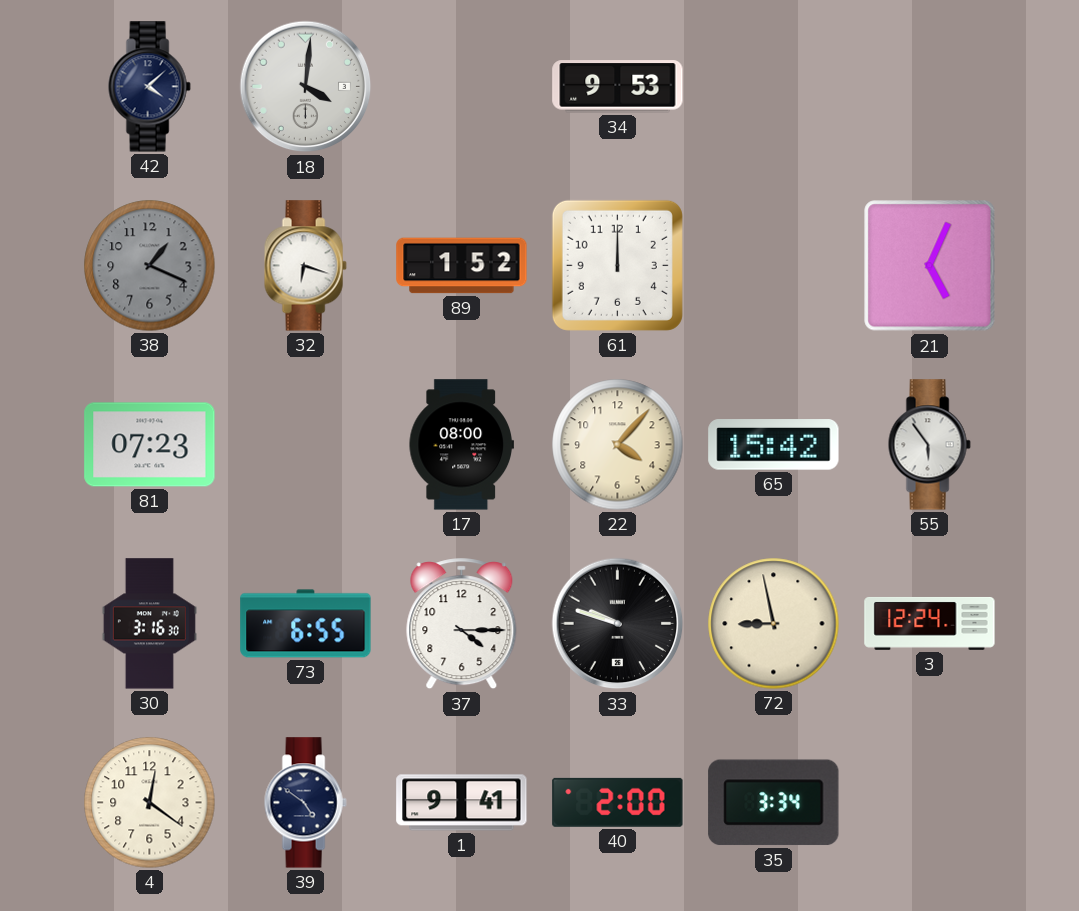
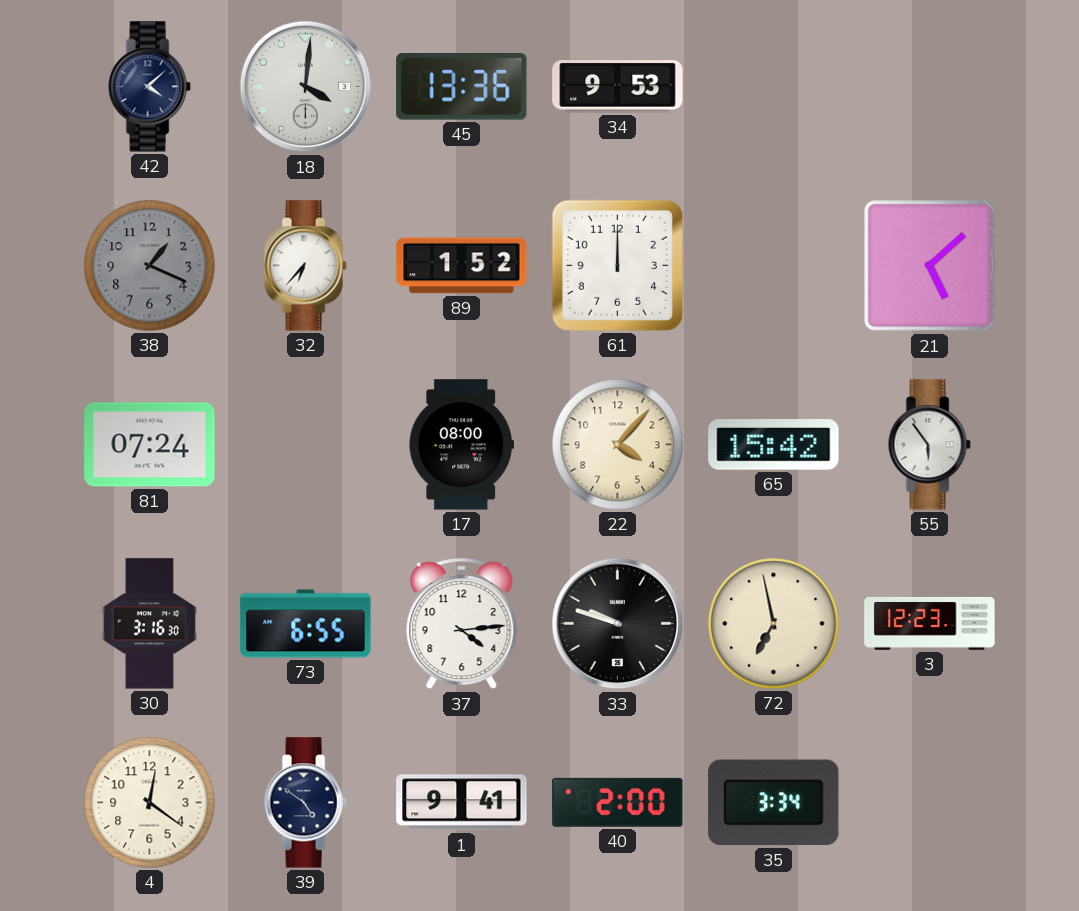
45: none -> 13:36
32: 6:18 -> 6:37
21: 5:04 -> 5:08
81: 07:23 -> 07:24
37: 4:15 -> 4:14
72: 8:58 -> 6:58
3: 12:24 -> 12:23
